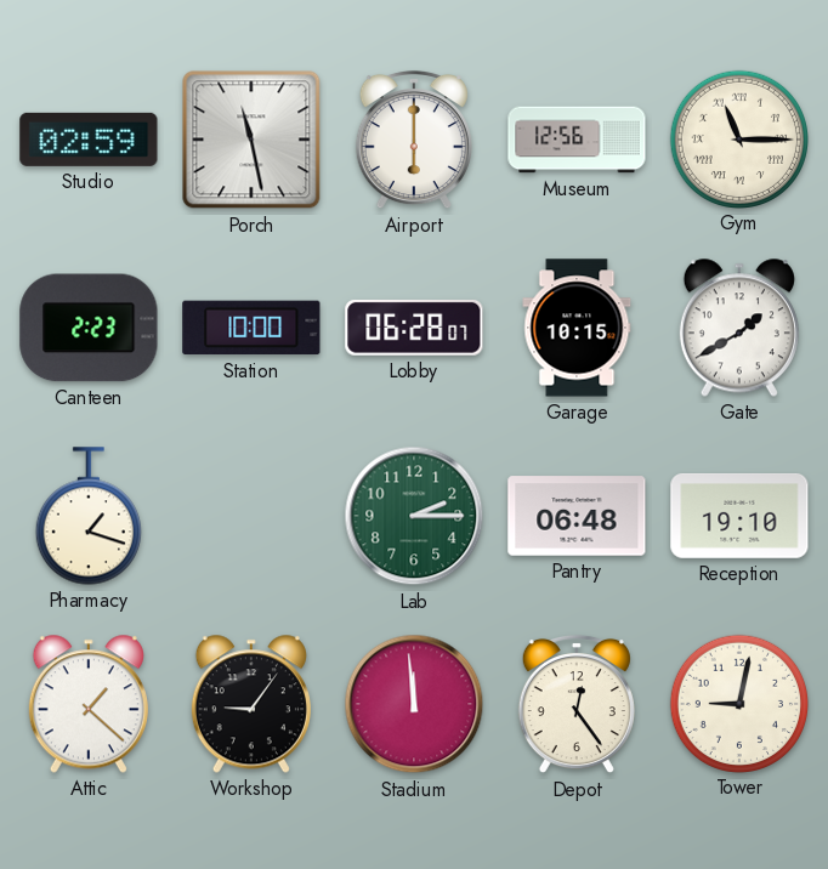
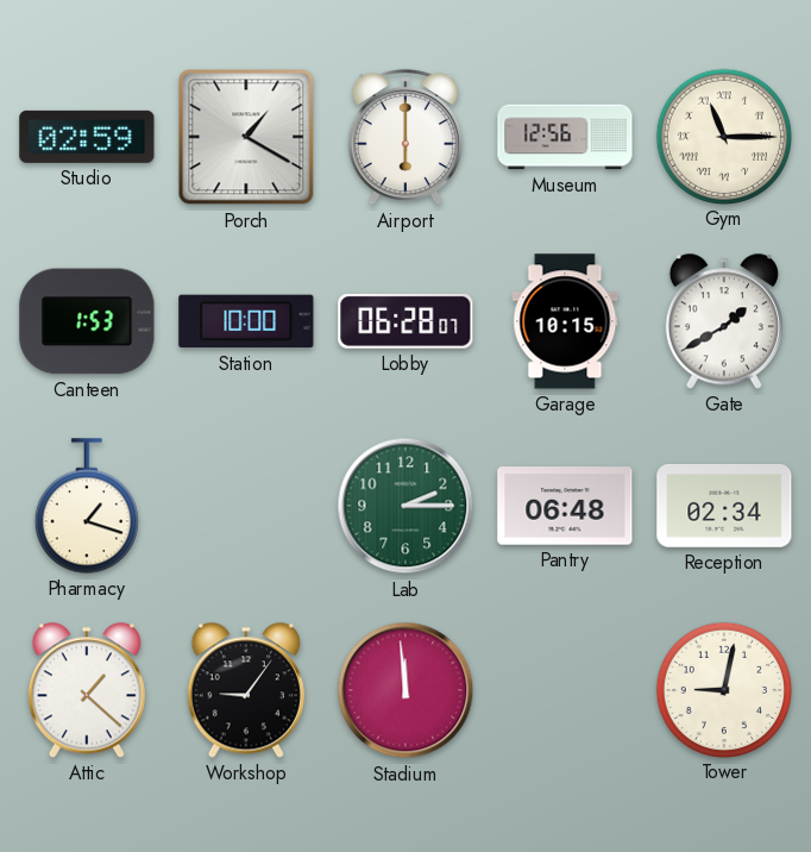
Porch: 11:28 -> 1:20
Canteen: 2:23 -> 1:53
Reception: 19:10 -> 02:34
Depot: 12:24 -> none
